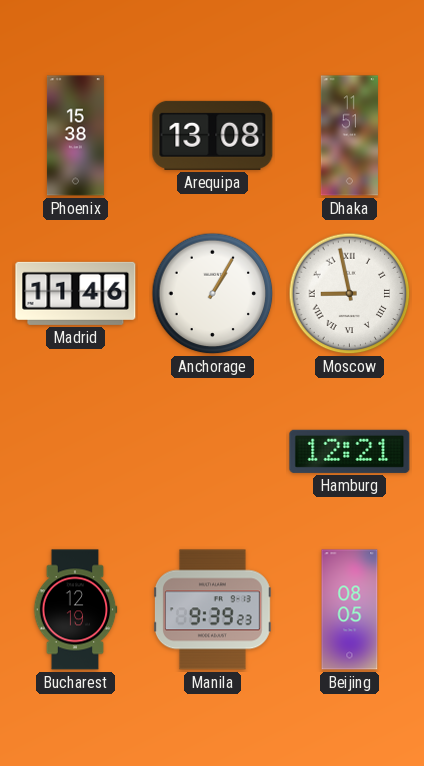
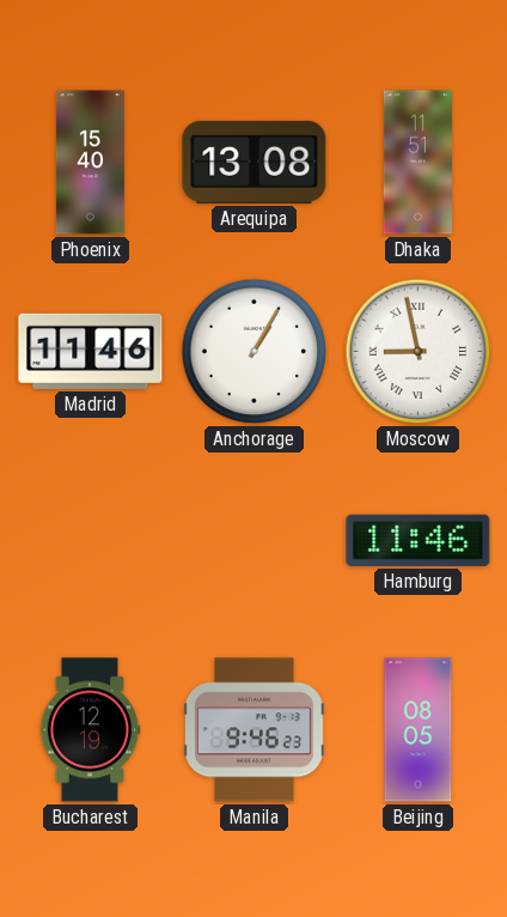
Phoenix: 15:38 -> 15:40
Hamburg: 12:21 -> 11:46
Manila: 9:39 -> 9:46
